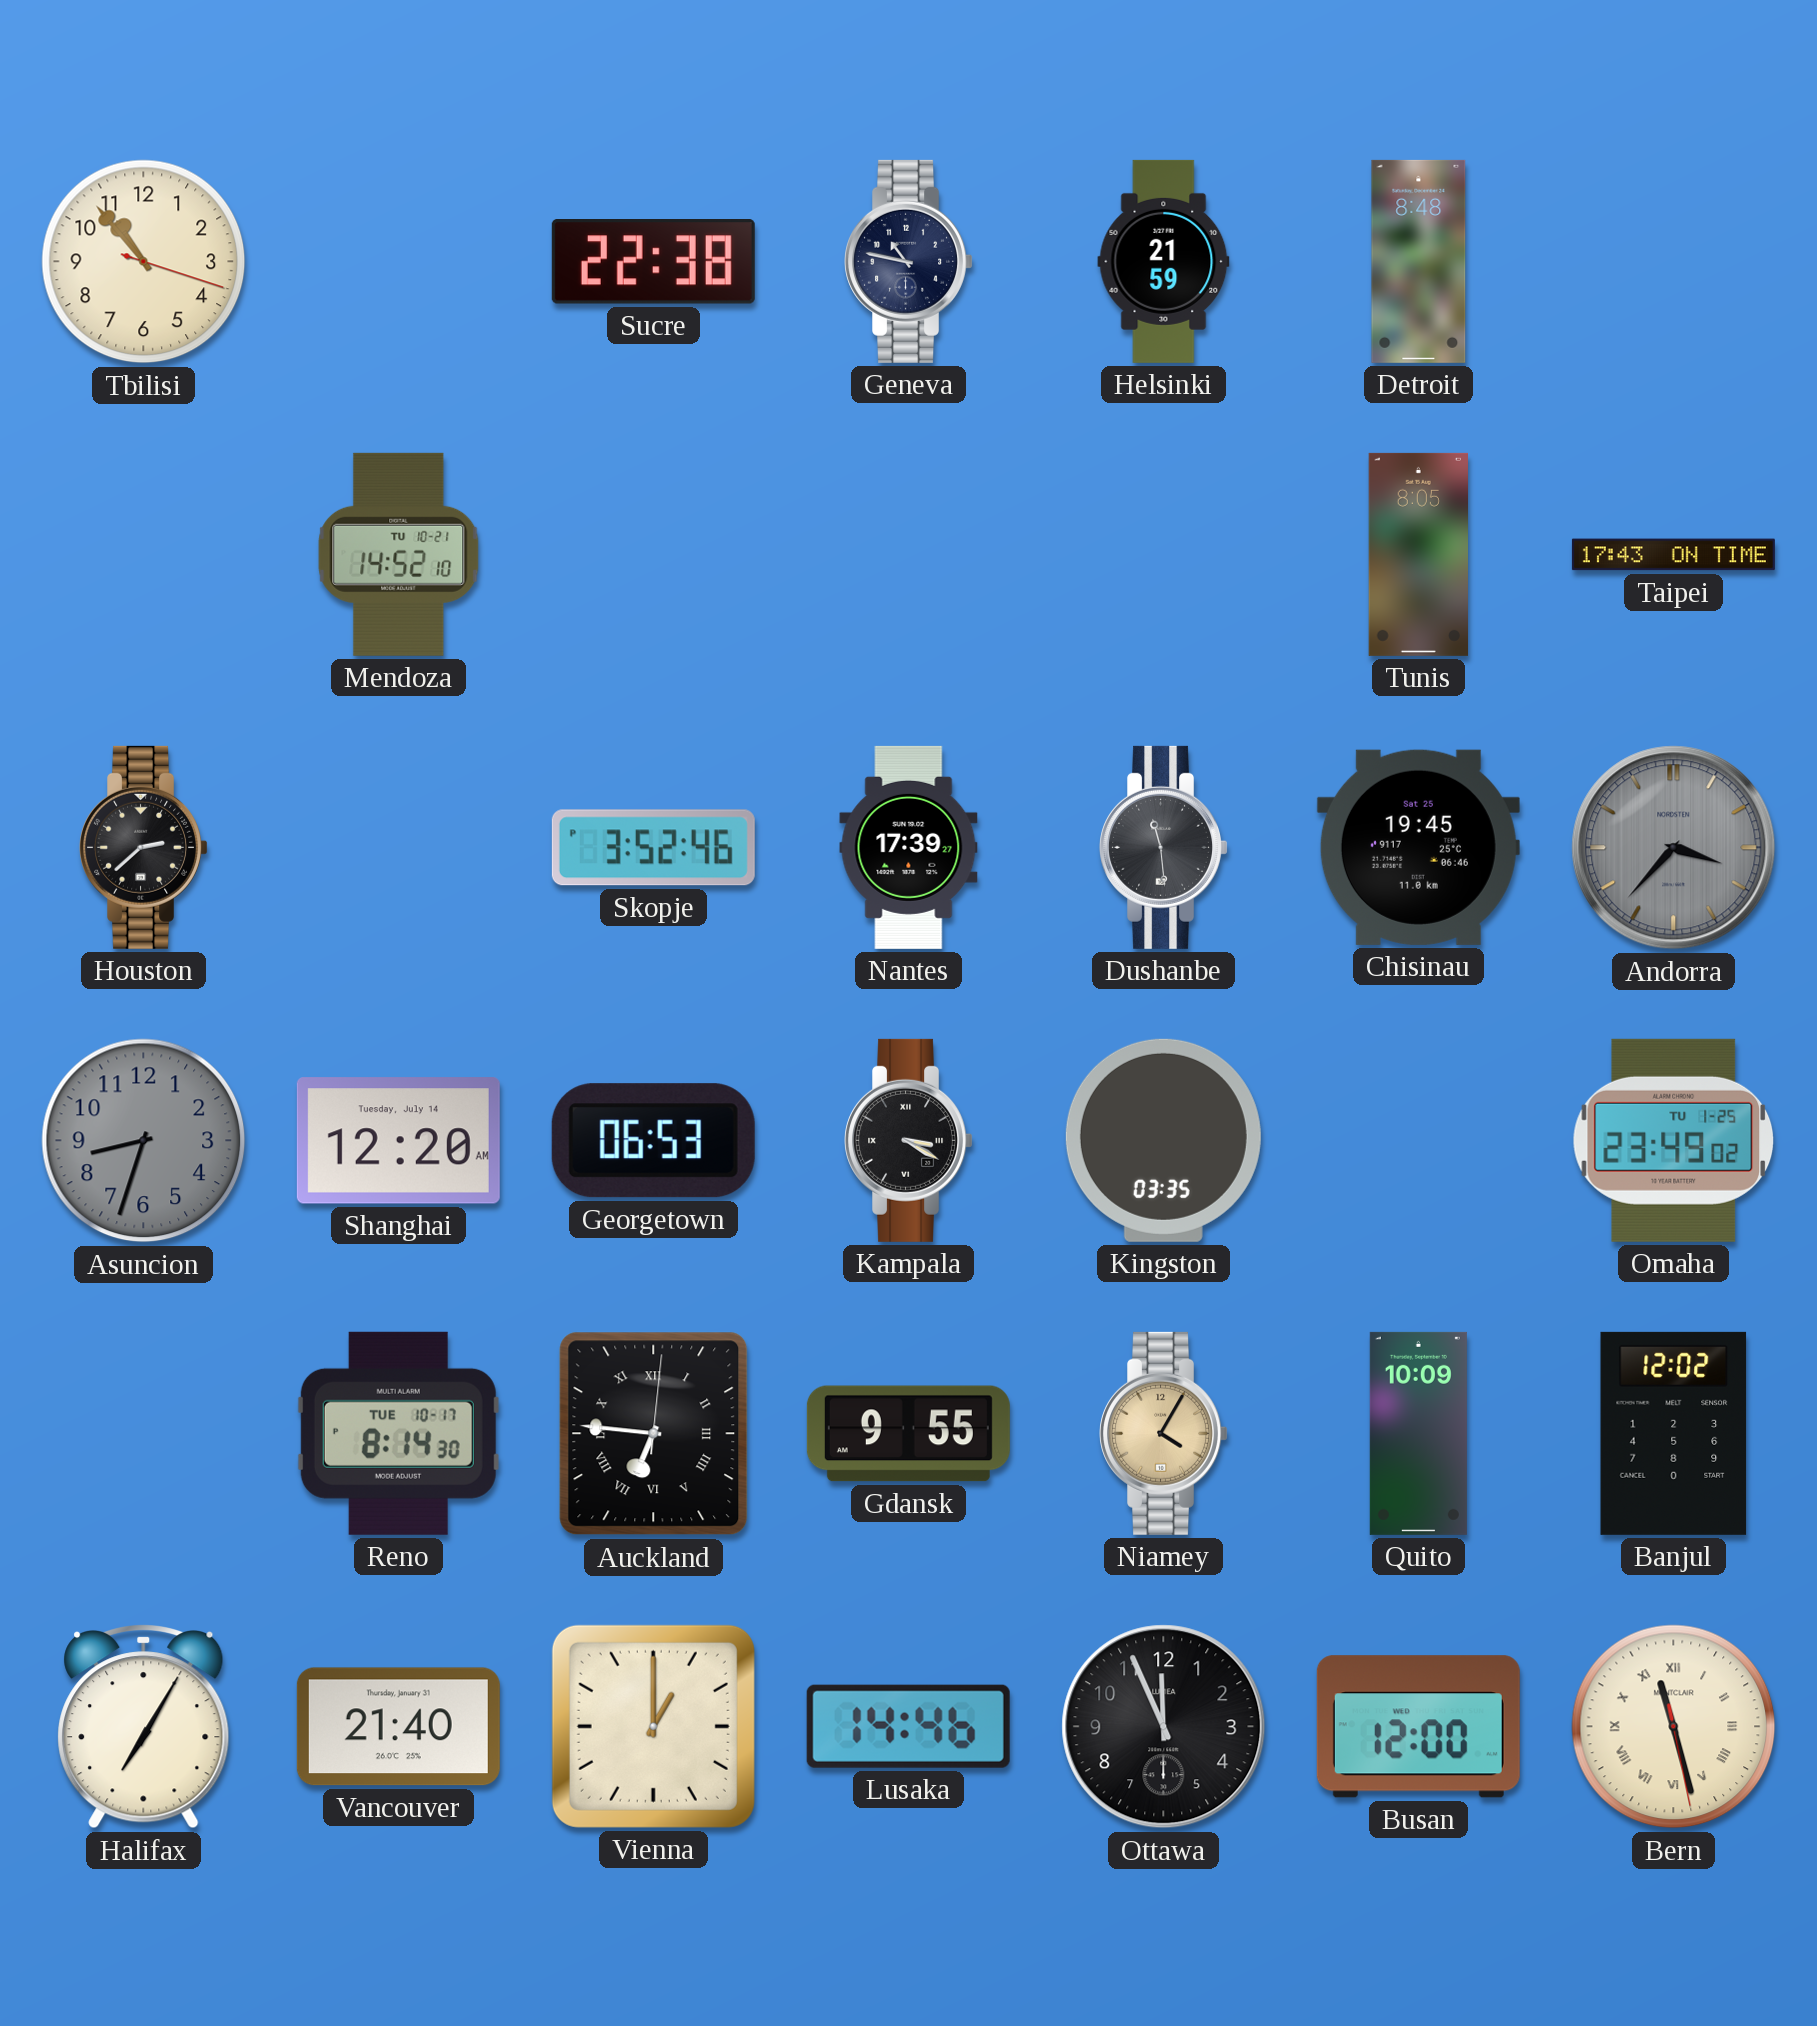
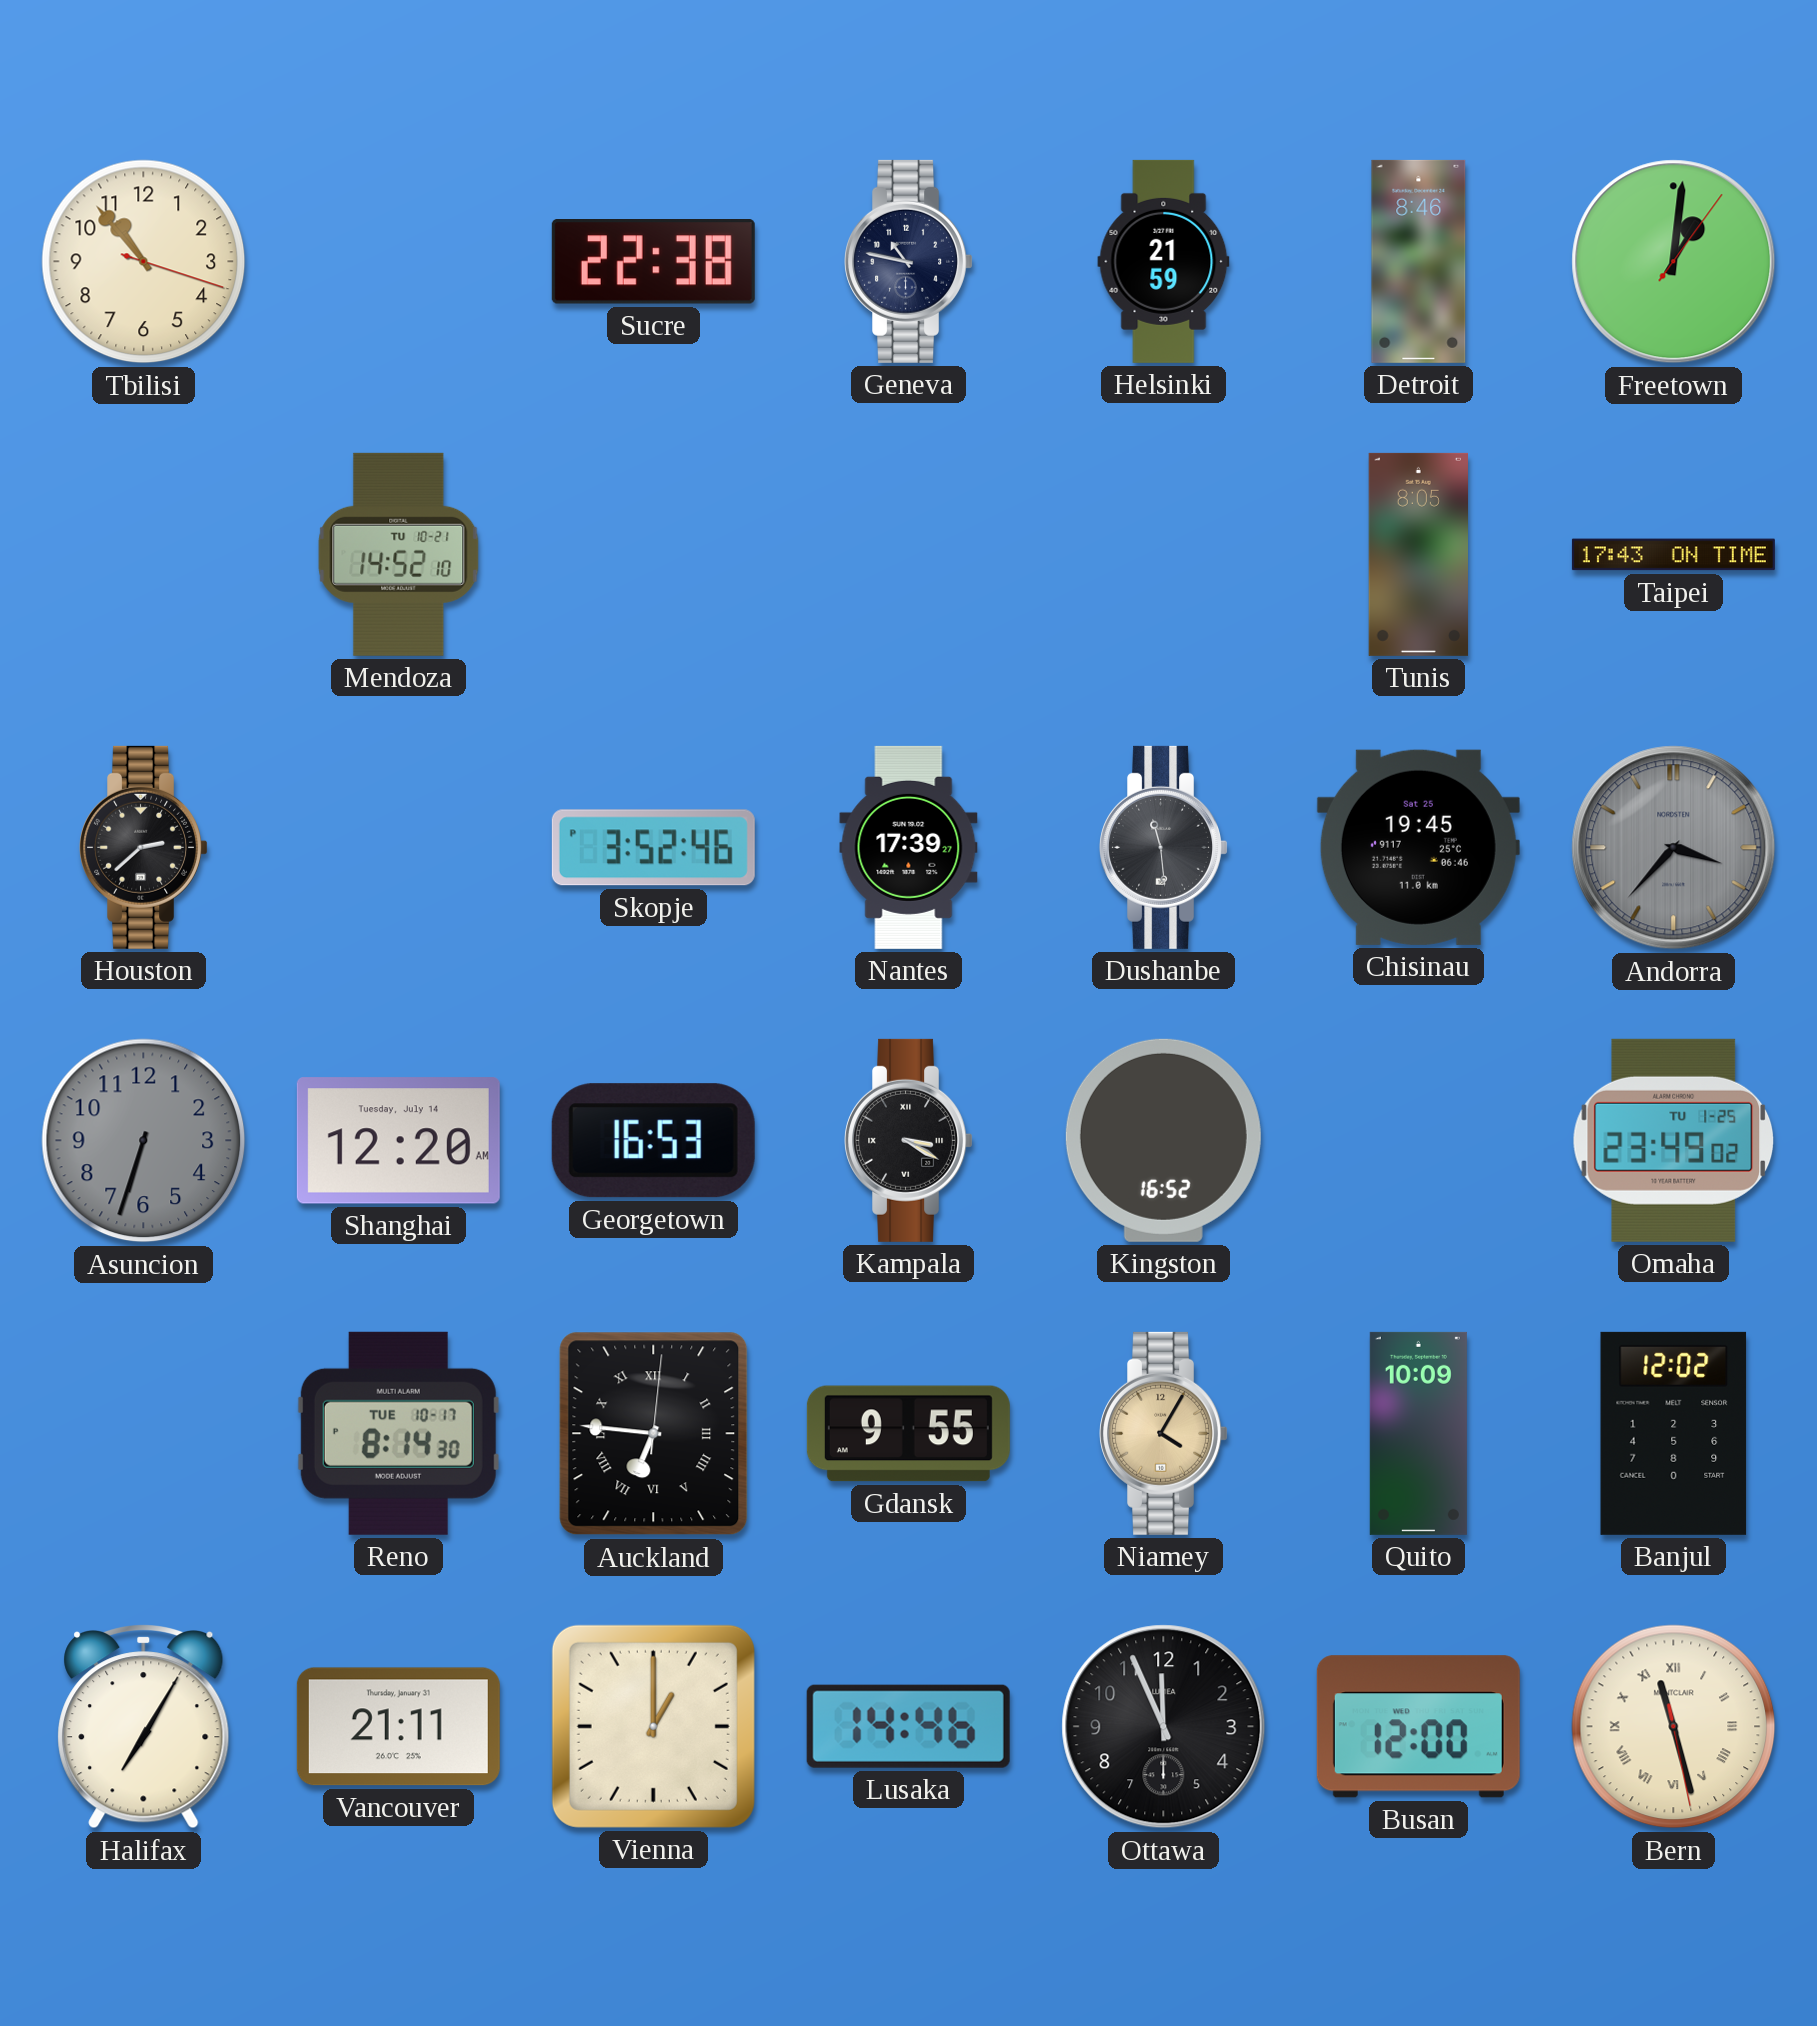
Detroit: 8:48 -> 8:46
Freetown: none -> 1:01
Asuncion: 8:33 -> 6:33
Georgetown: 06:53 -> 16:53
Kingston: 03:35 -> 16:52
Vancouver: 21:40 -> 21:11
